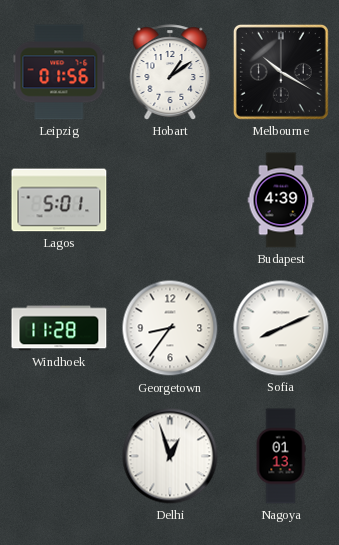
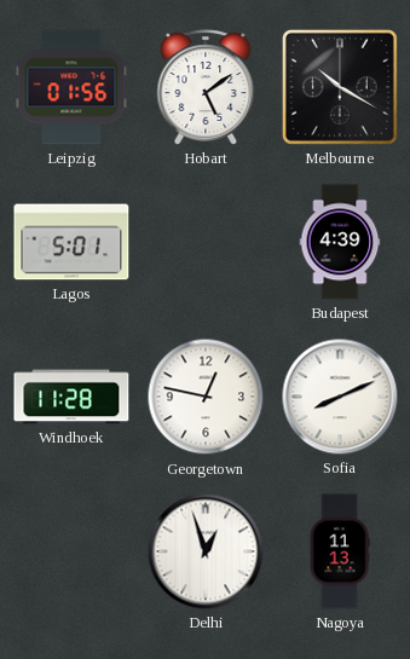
Hobart: 1:09 -> 5:09
Georgetown: 8:36 -> 12:47
Nagoya: 01:13 -> 11:13
